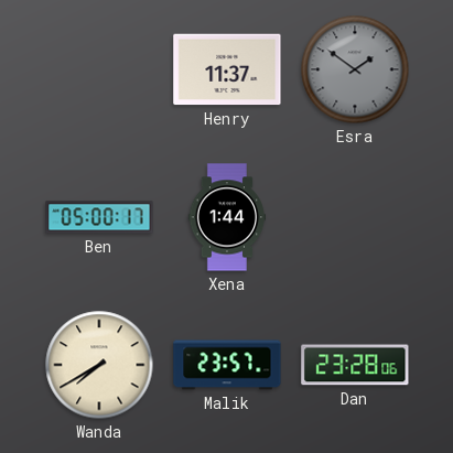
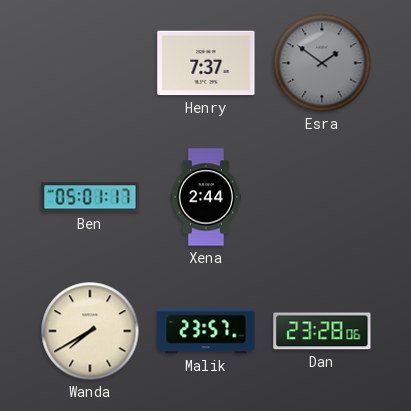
Henry: 11:37 -> 7:37
Ben: 05:00 -> 05:01
Xena: 1:44 -> 2:44
